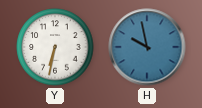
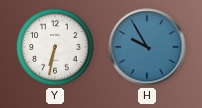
H: 9:58 -> 9:55
